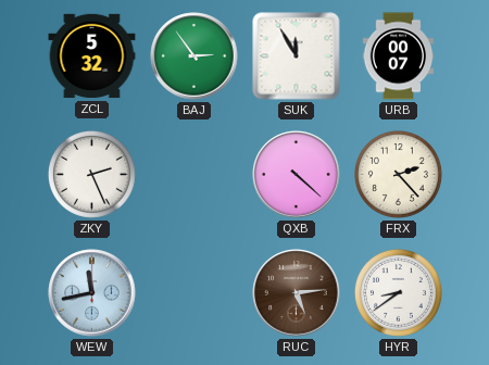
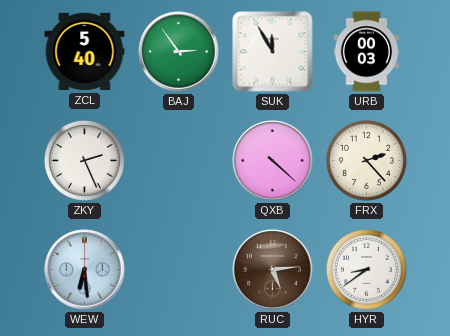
ZCL: 5:32 -> 5:40
URB: 00:07 -> 00:03
WEW: 11:43 -> 6:29
